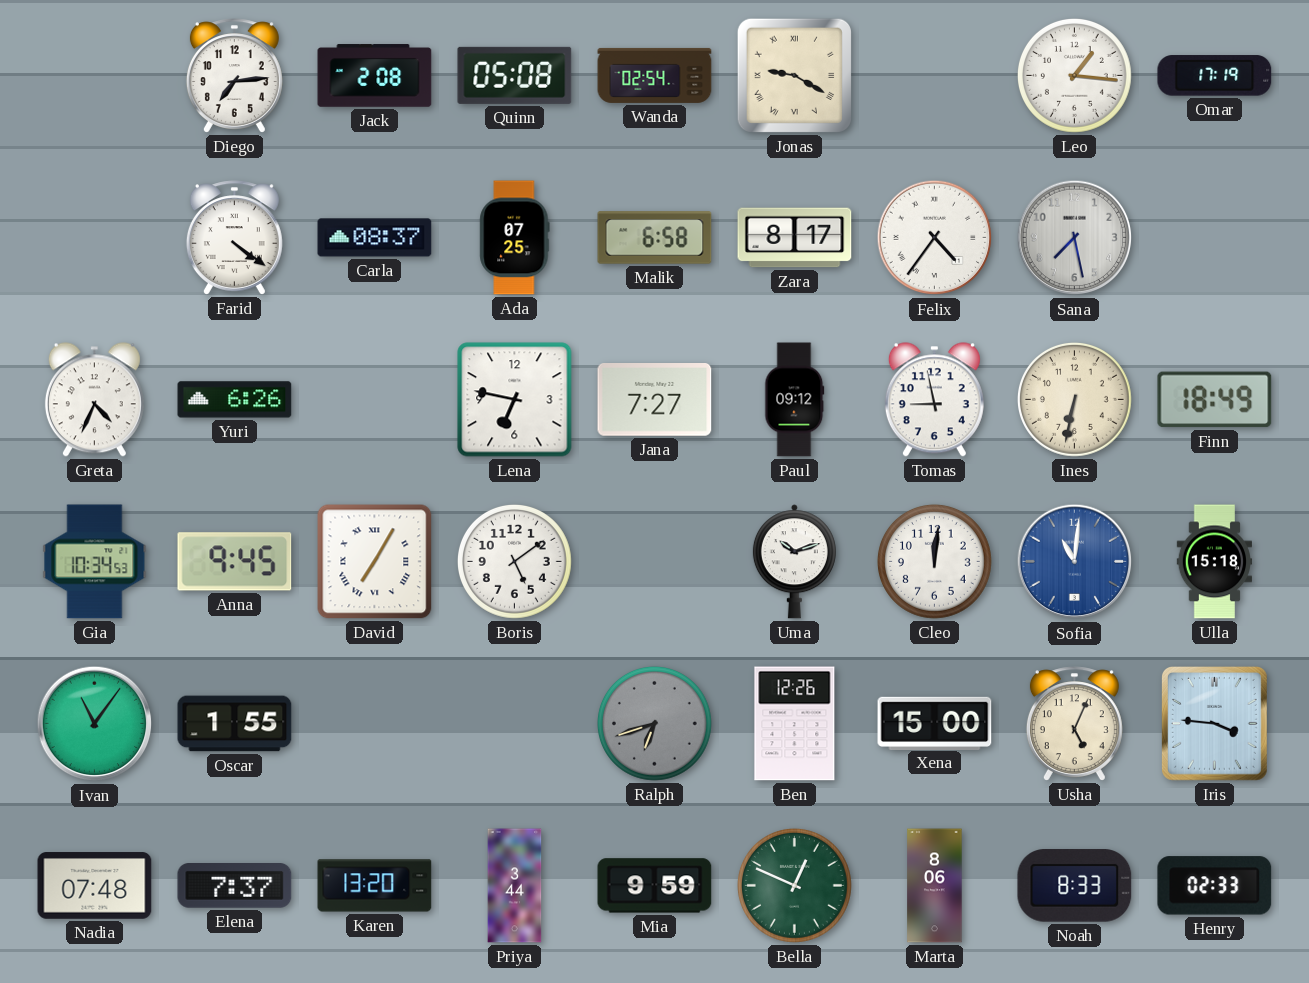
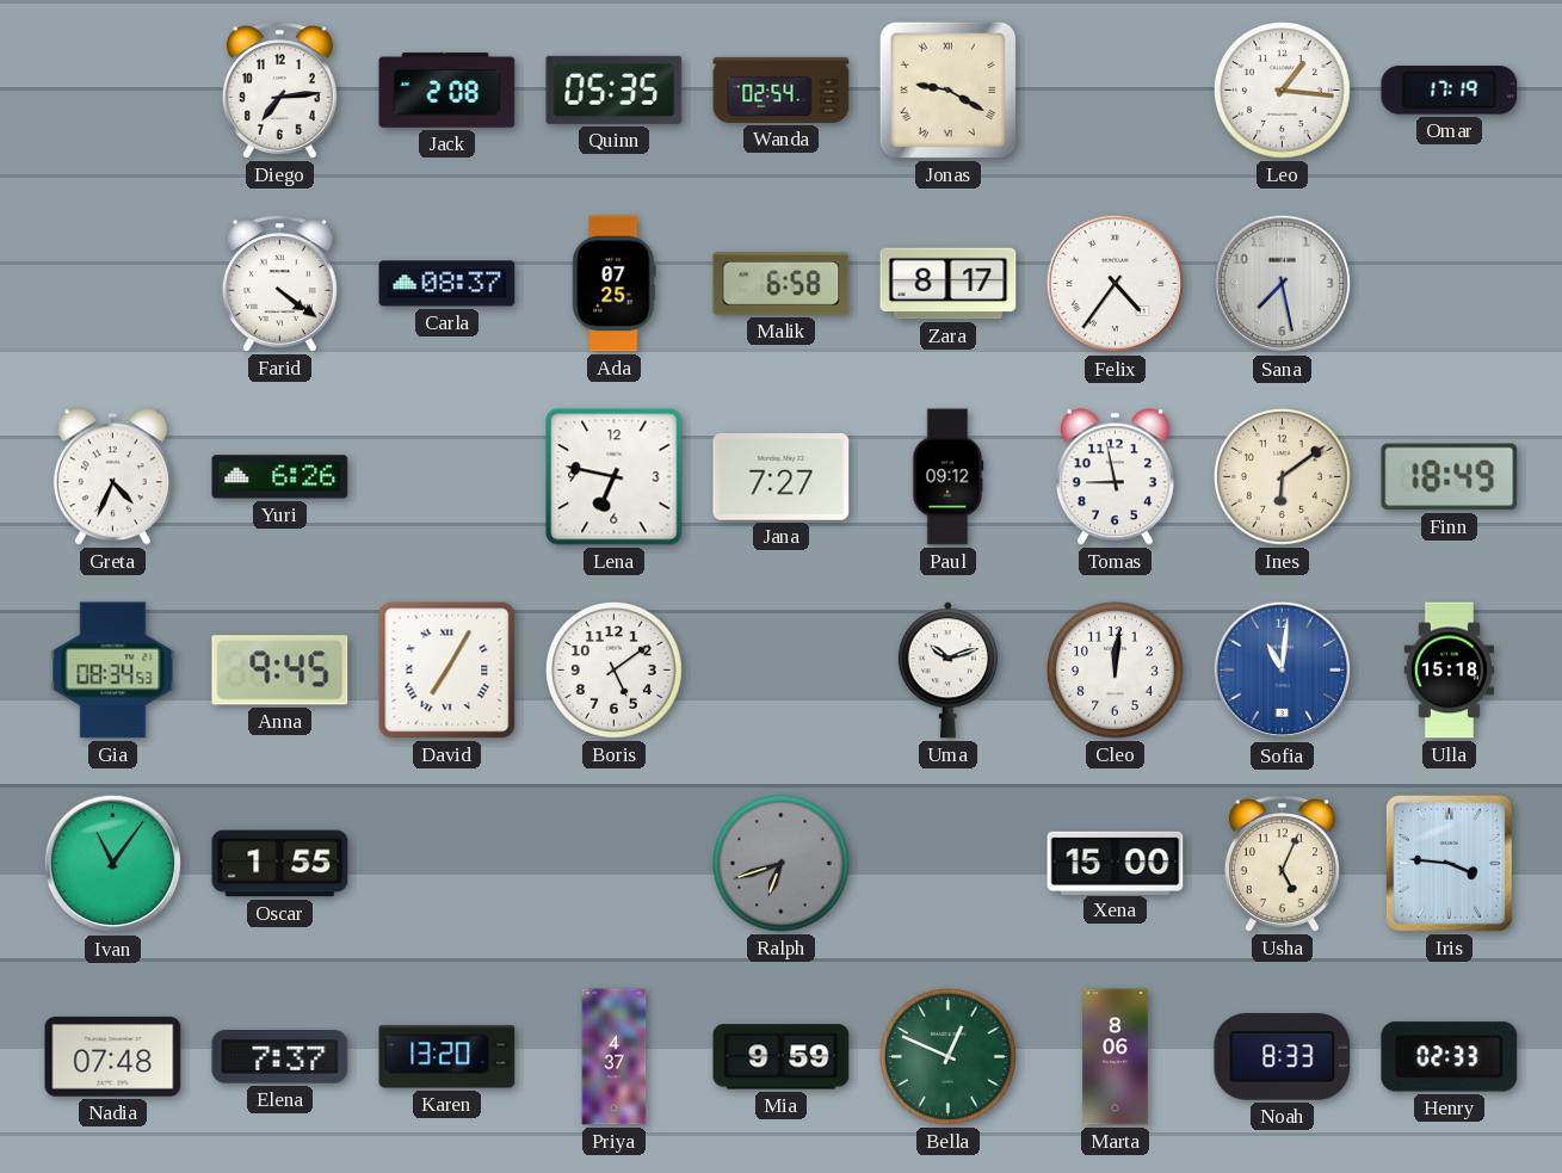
Quinn: 05:08 -> 05:35
Ines: 6:32 -> 6:09
Gia: 10:34 -> 08:34
Ben: 12:26 -> none
Priya: 3:44 -> 4:37
